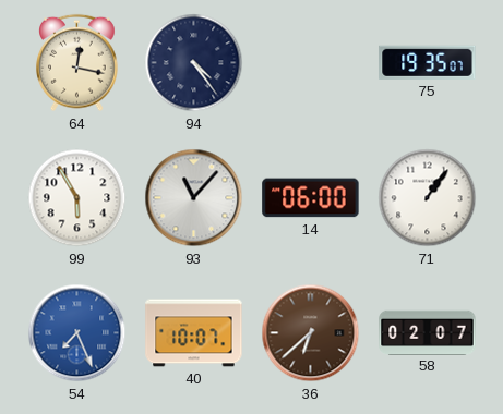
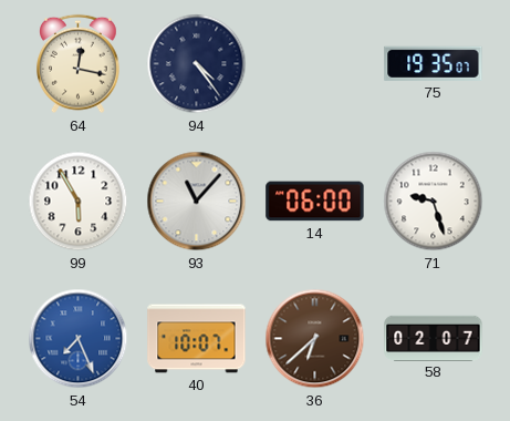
71: 1:06 -> 9:27
